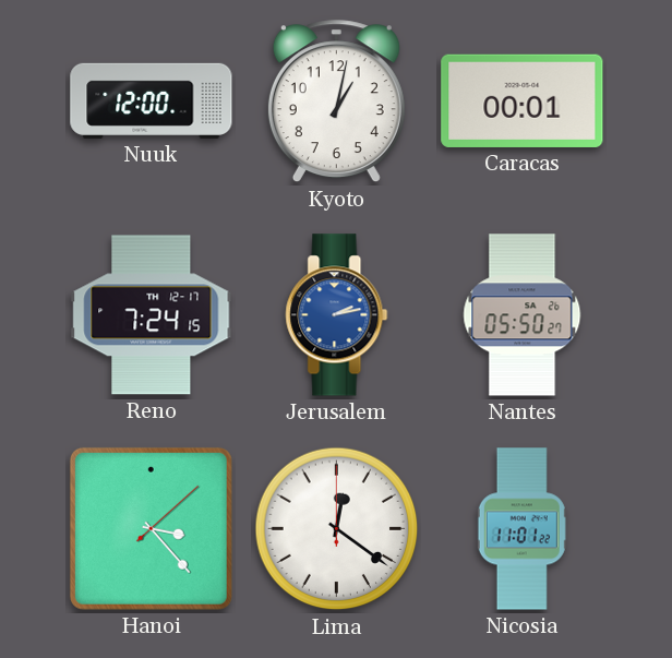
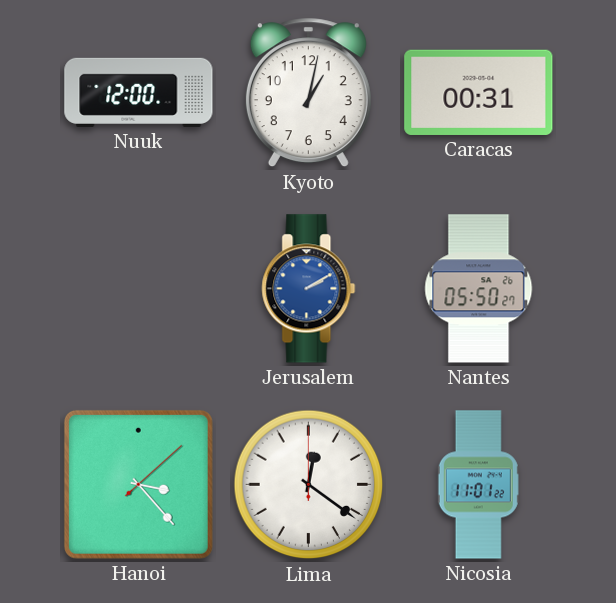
Caracas: 00:01 -> 00:31
Reno: 7:24 -> none
Jerusalem: 2:13 -> 2:10
